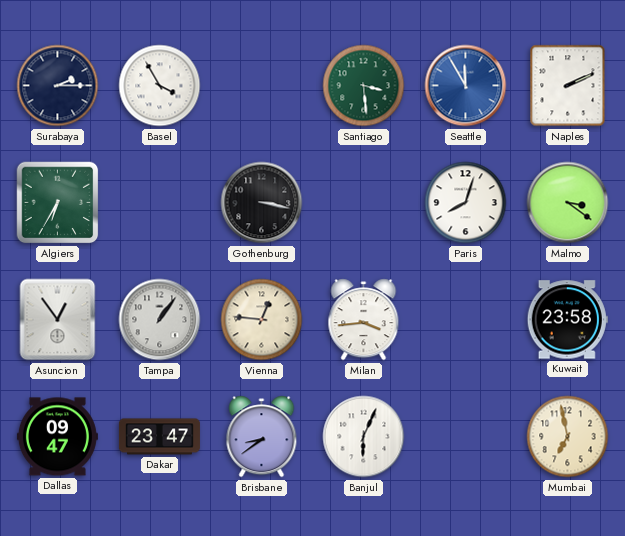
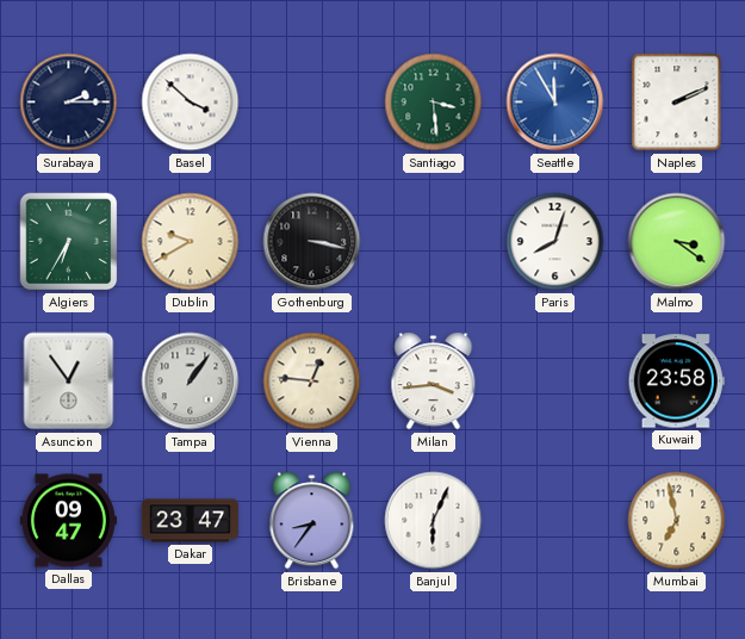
Basel: 3:55 -> 3:52
Dublin: none -> 9:40
Brisbane: 8:39 -> 8:36
